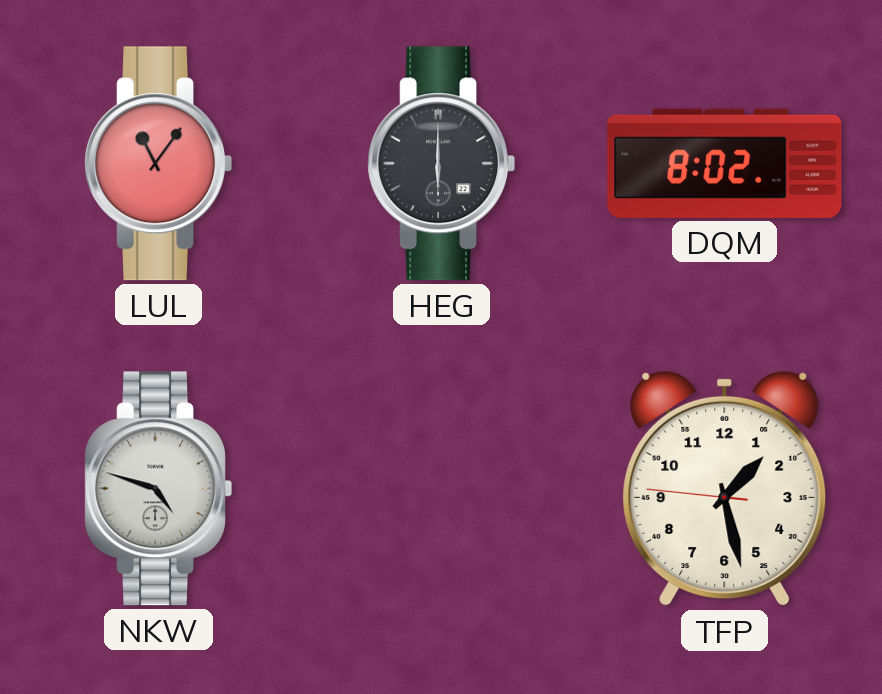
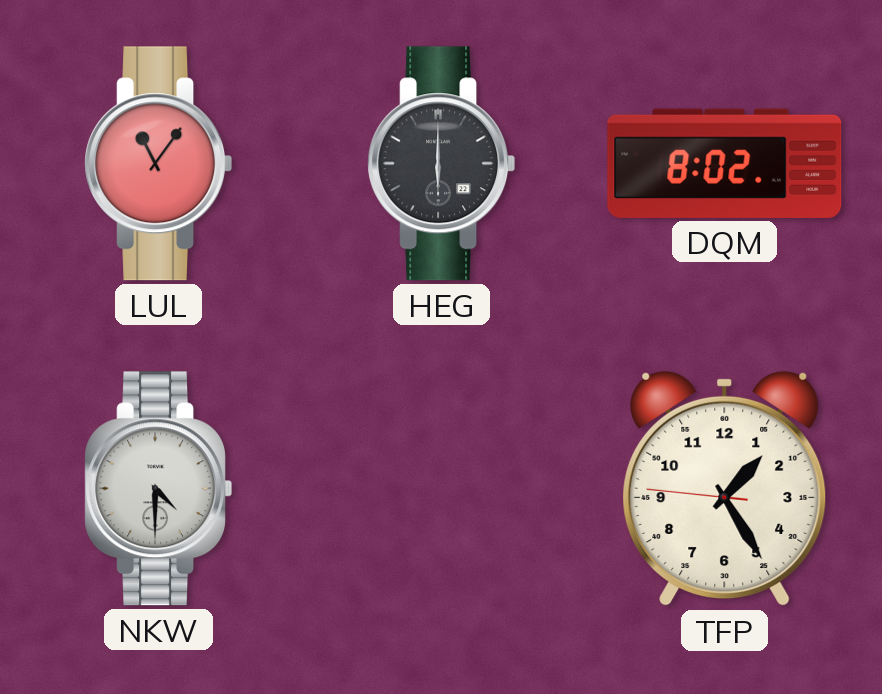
NKW: 4:48 -> 4:30
TFP: 1:27 -> 1:24
